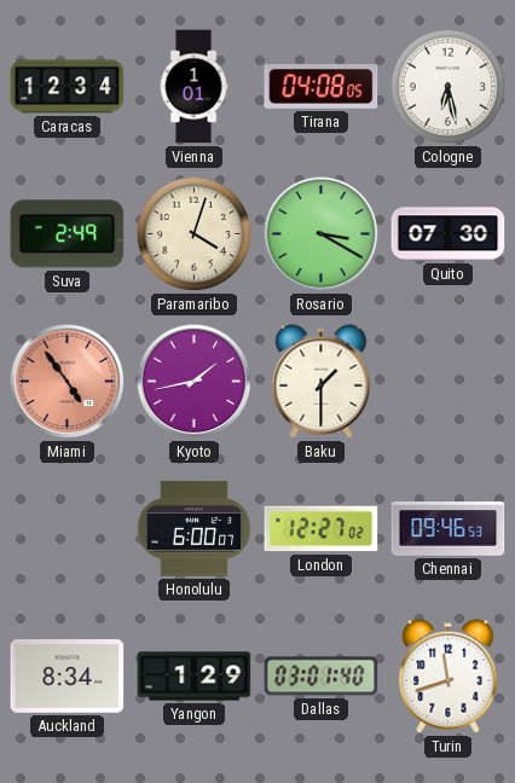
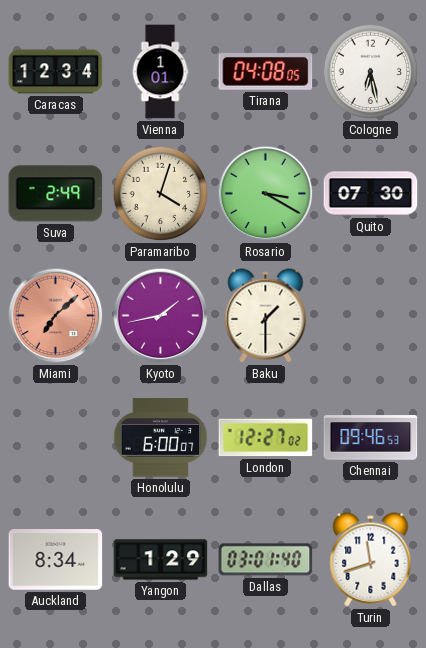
Miami: 4:54 -> 7:08
